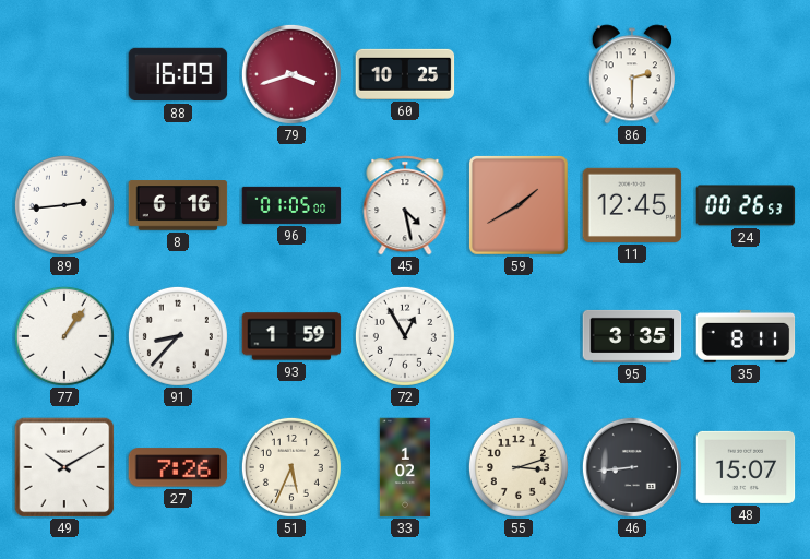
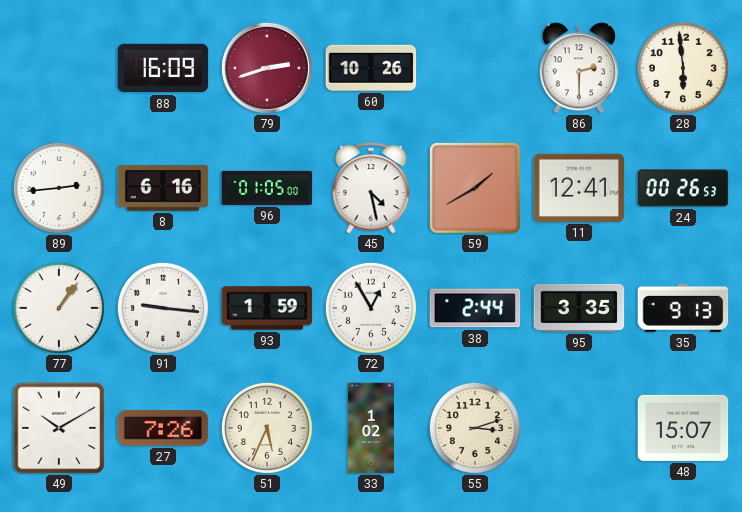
79: 3:42 -> 2:42
60: 10:25 -> 10:26
28: none -> 5:59
11: 12:45 -> 12:41
91: 8:37 -> 9:16
38: none -> 2:44
35: 8:11 -> 9:13
46: 8:44 -> none
